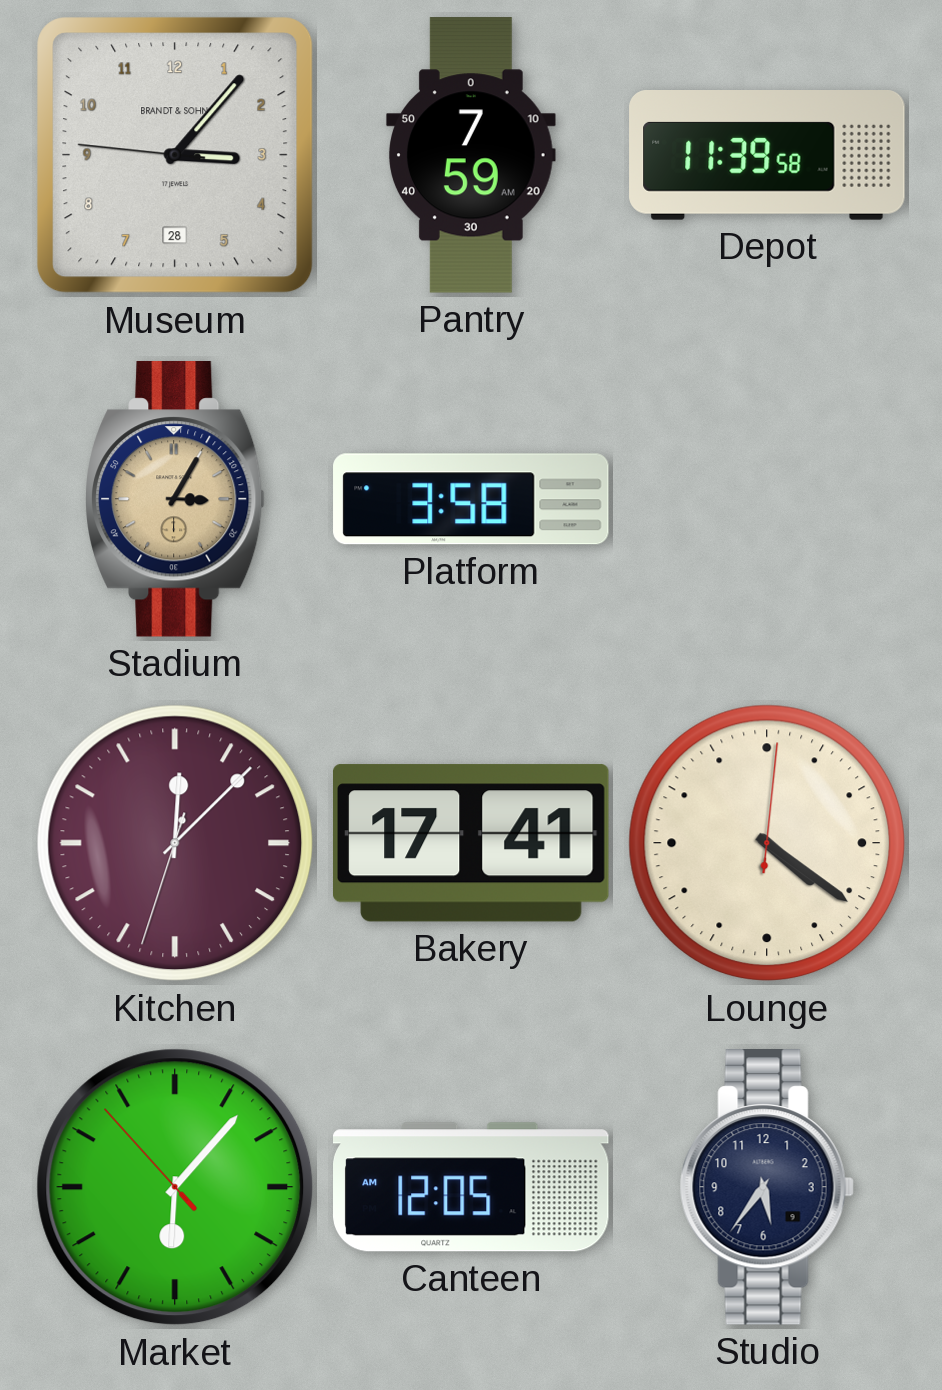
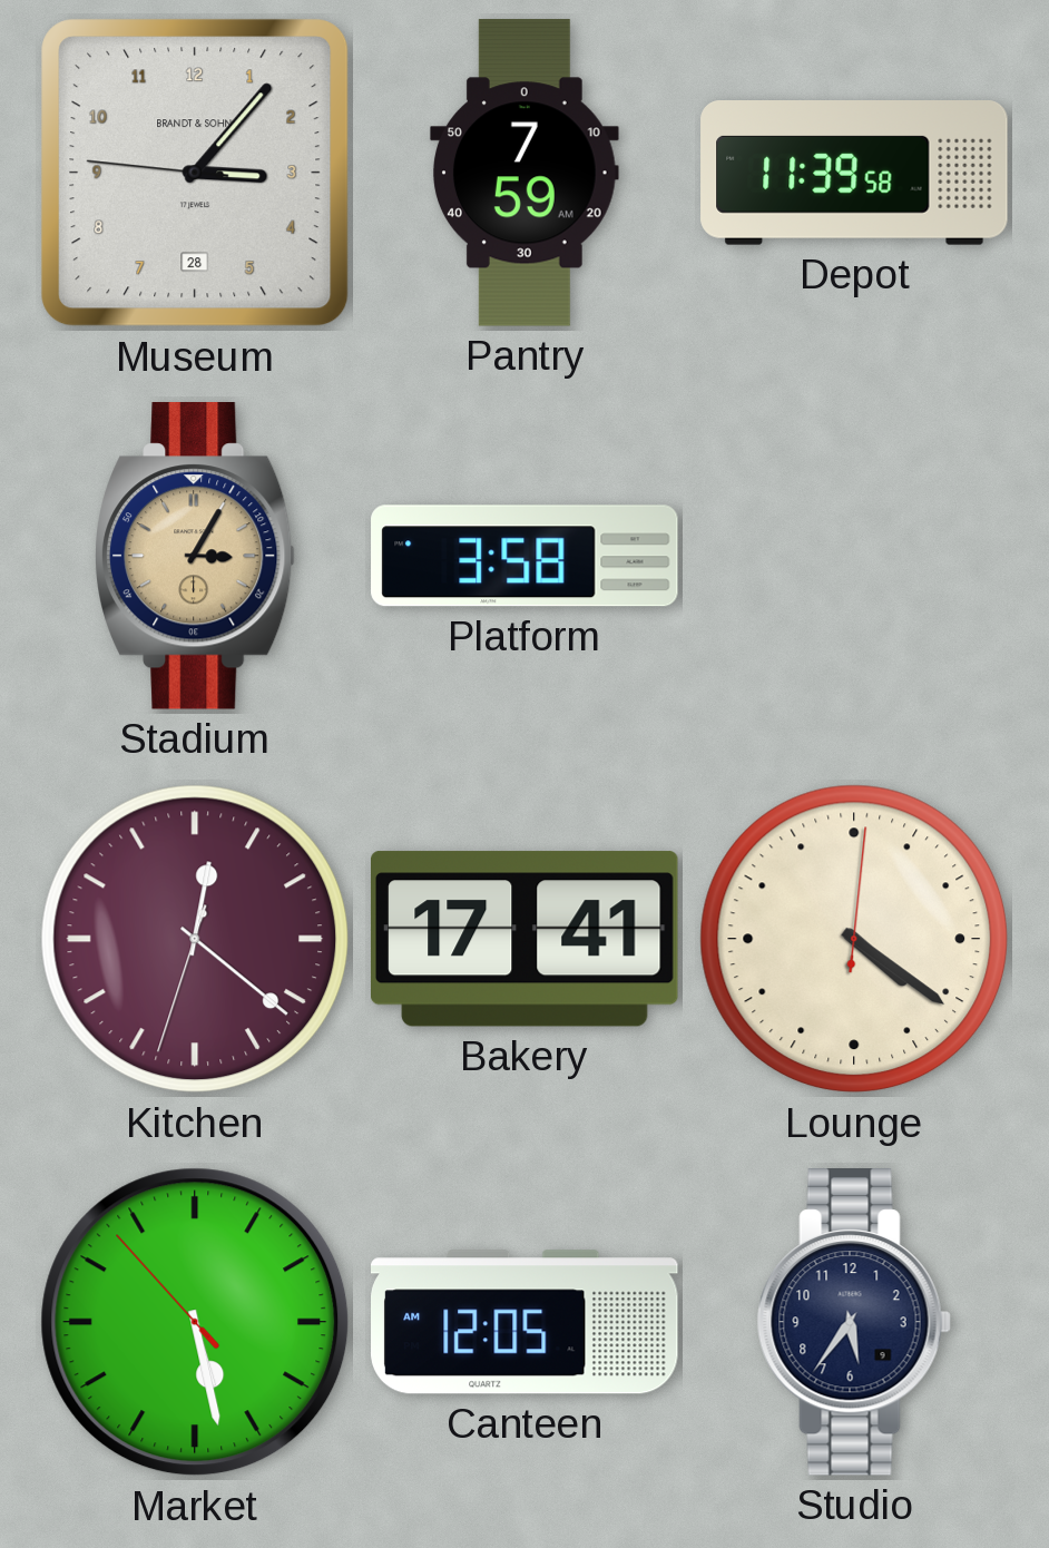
Kitchen: 12:07 -> 12:21
Market: 6:06 -> 5:27
